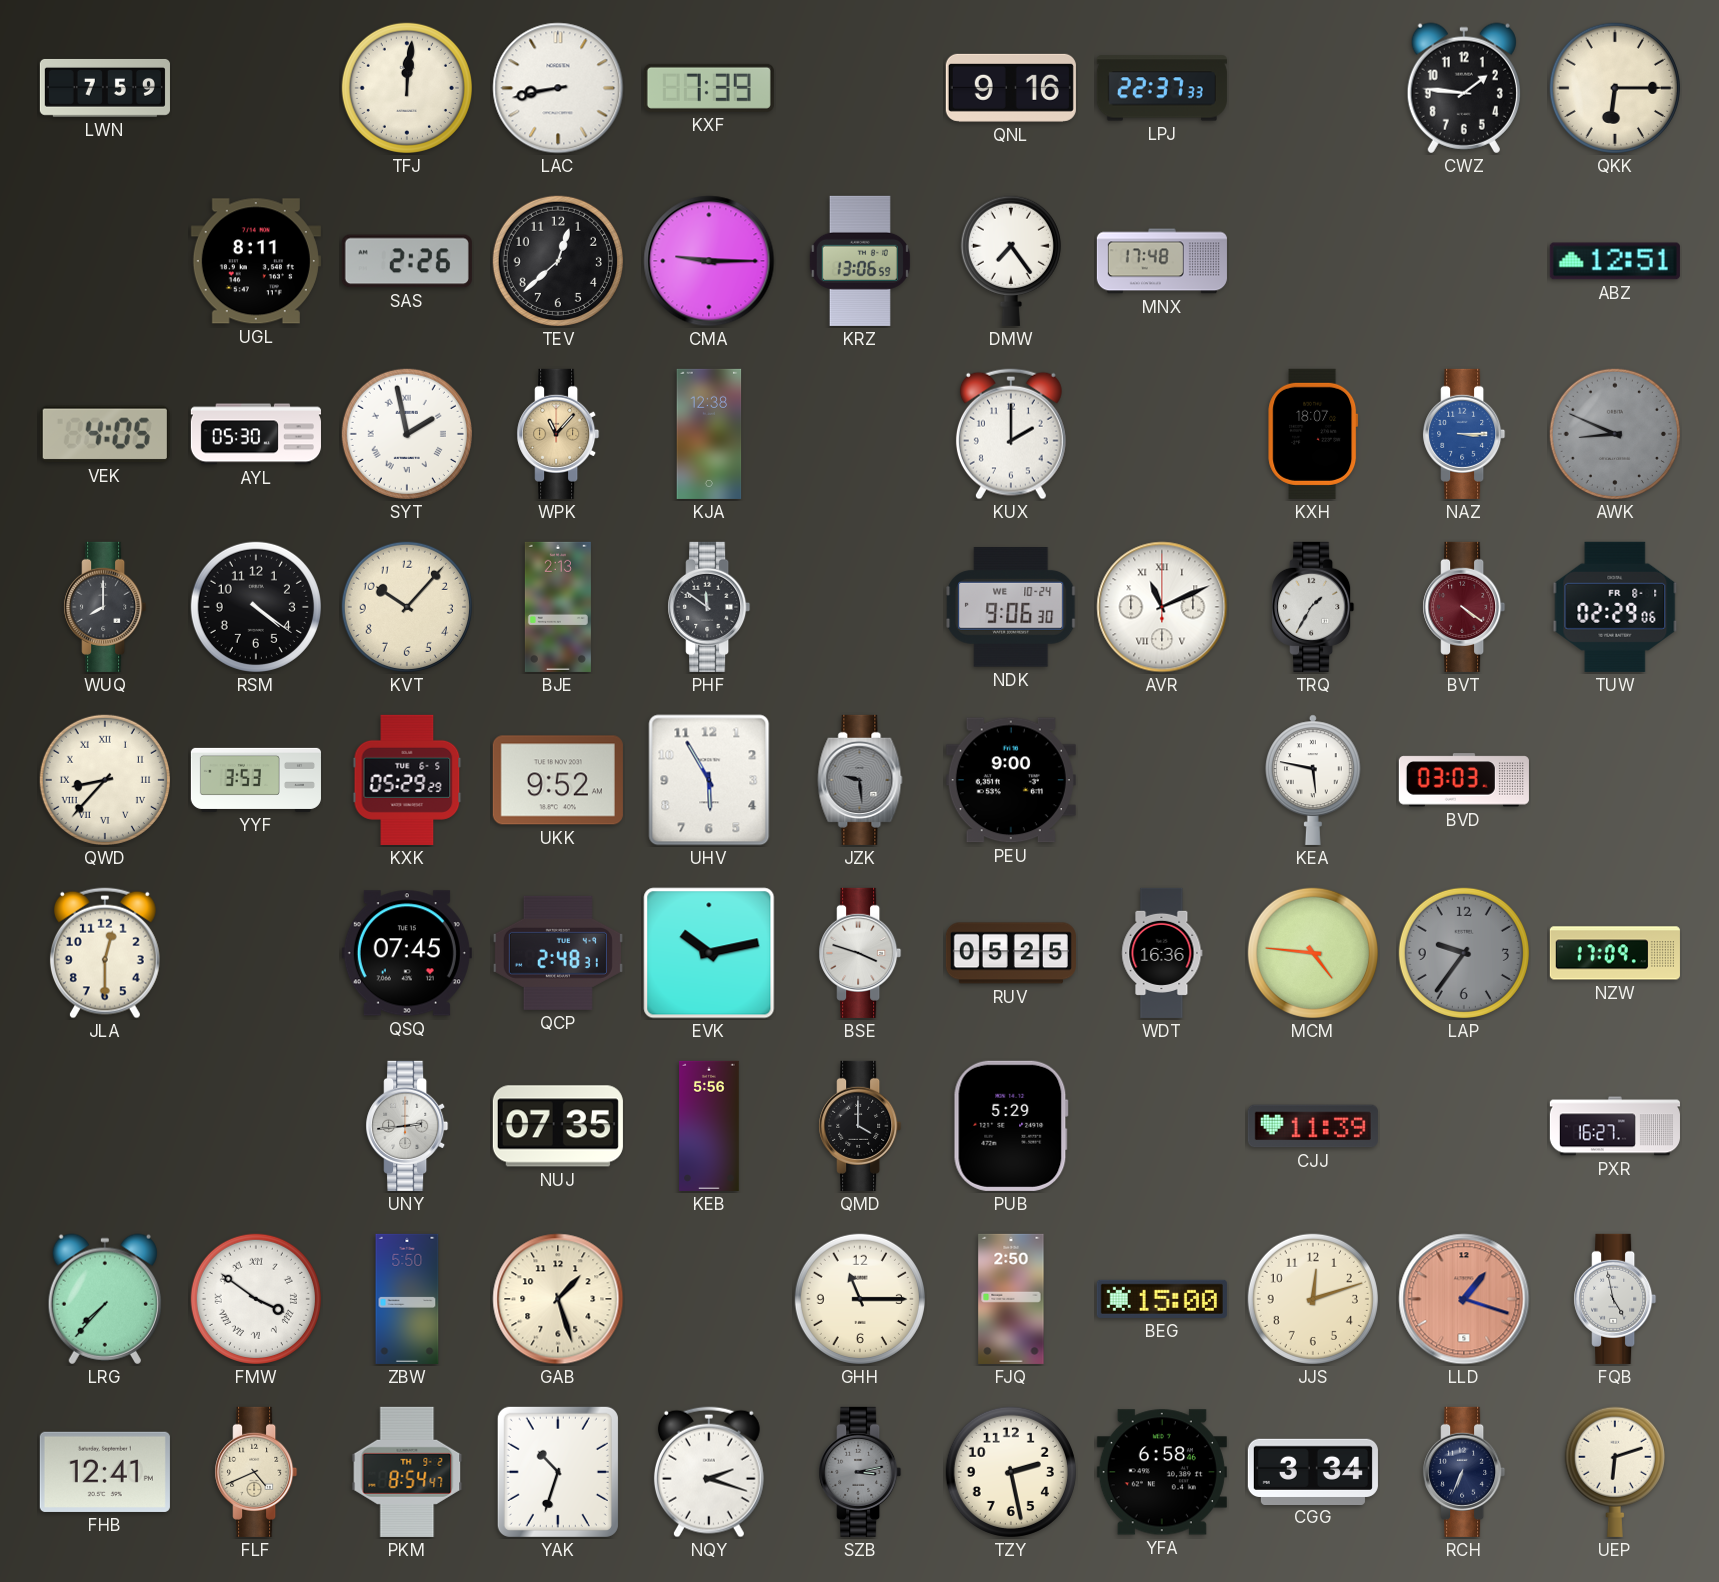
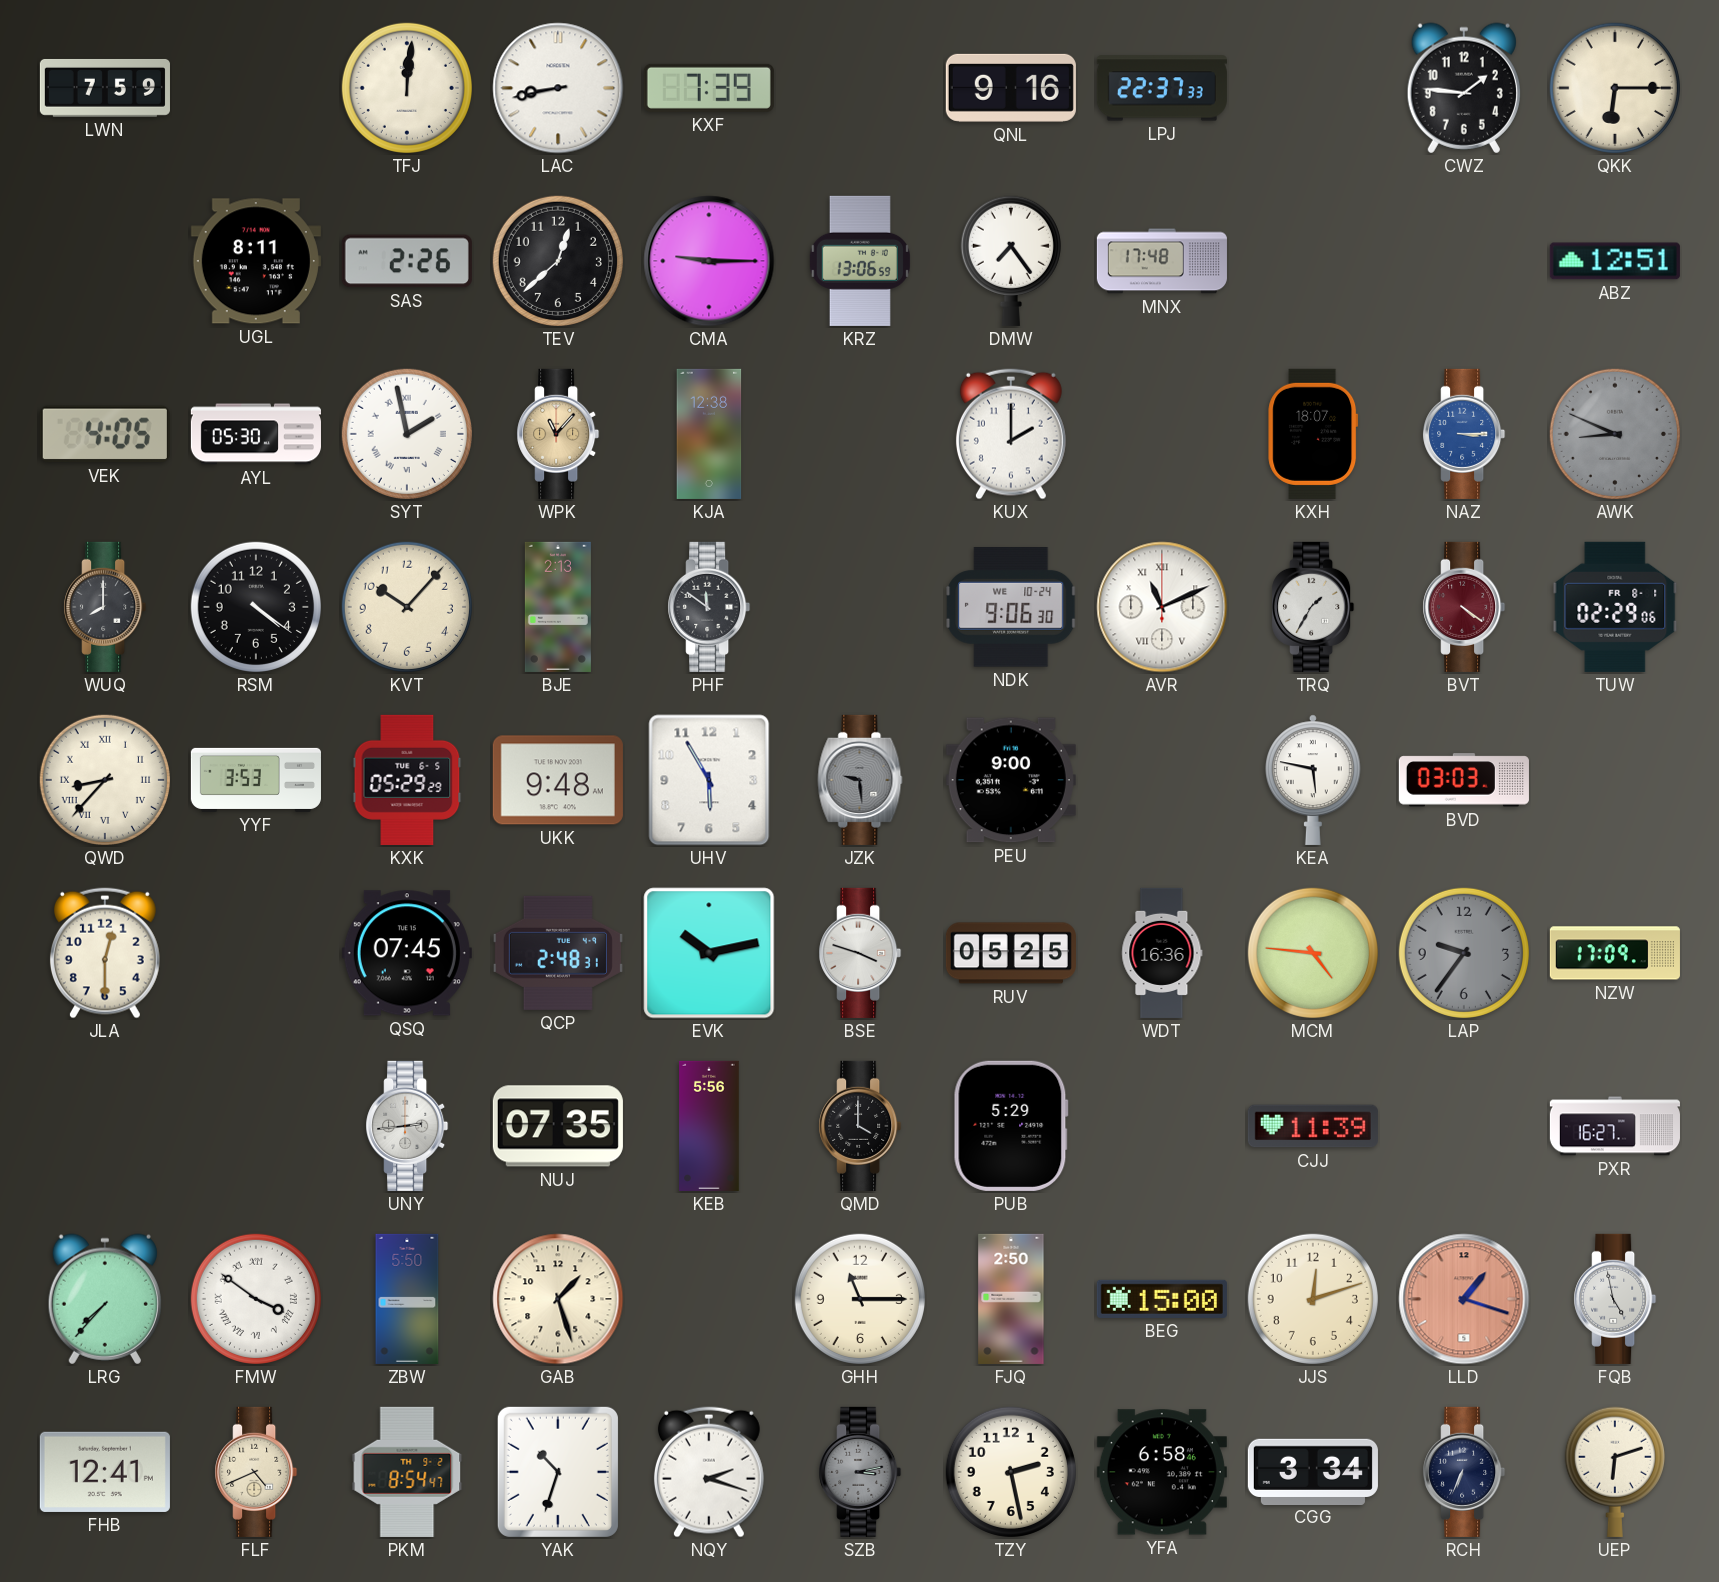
UKK: 9:52 -> 9:48
